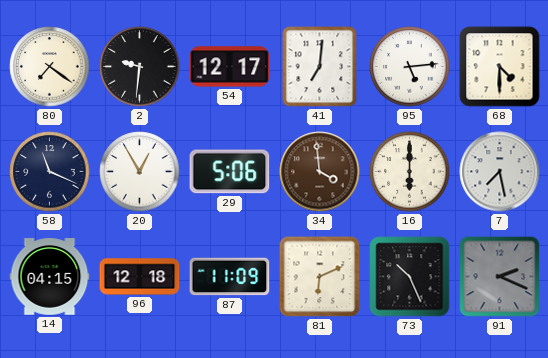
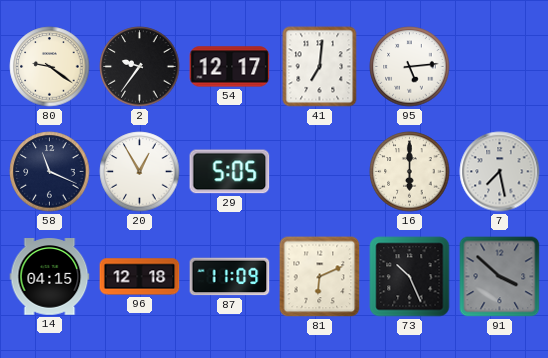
80: 7:21 -> 9:21
2: 9:31 -> 9:36
68: 4:30 -> none
29: 5:06 -> 5:05
34: 3:59 -> none
91: 2:19 -> 3:52
